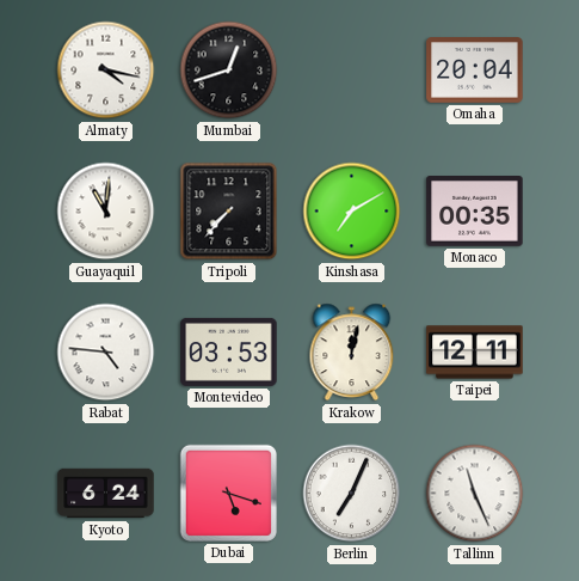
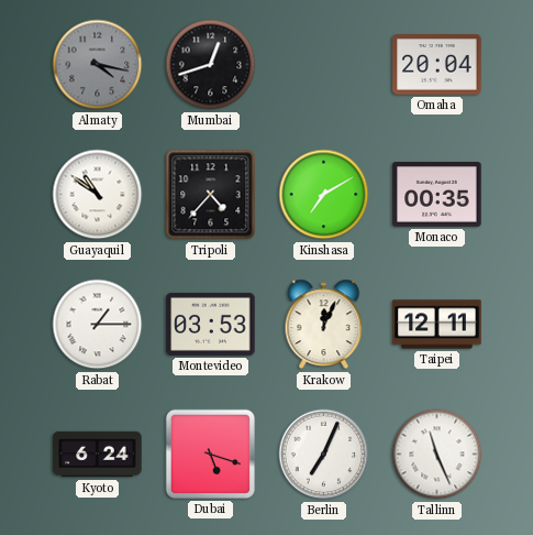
Almaty dial: white -> grey
Guayaquil: 11:01 -> 10:51
Tripoli: 7:37 -> 4:37
Rabat: 4:46 -> 1:15
Krakow: 12:02 -> 12:04
